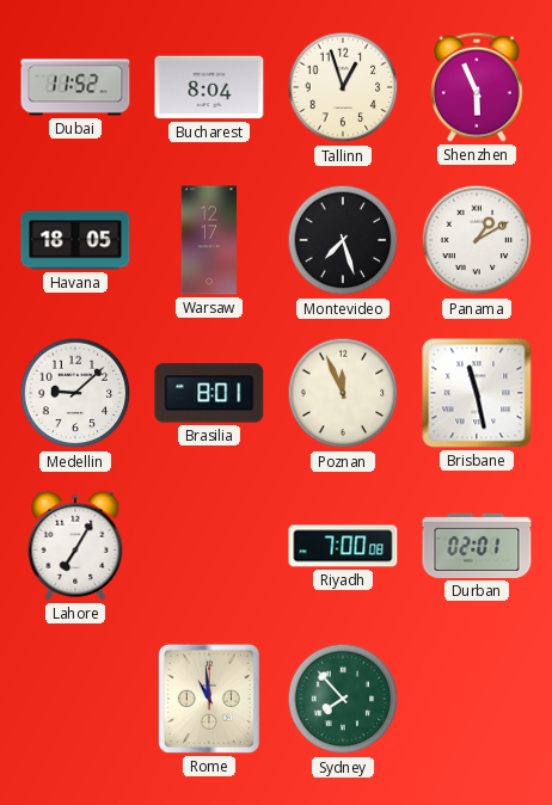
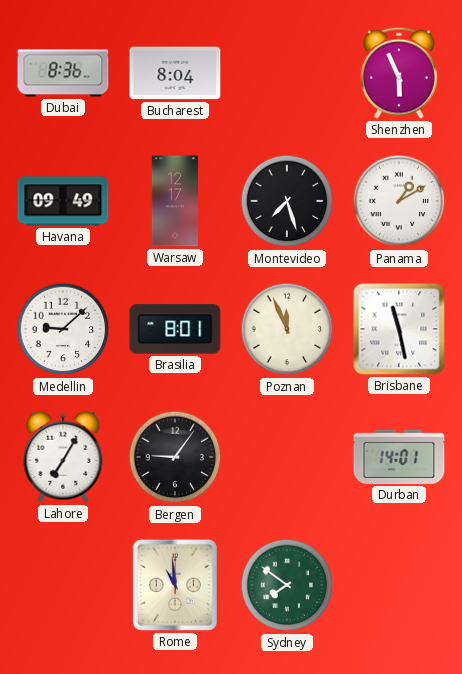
Dubai: 11:52 -> 8:36
Tallinn: 12:57 -> none
Havana: 18:05 -> 09:49
Bergen: none -> 9:06
Riyadh: 7:00 -> none
Durban: 02:01 -> 14:01
Sydney: 7:53 -> 7:51
